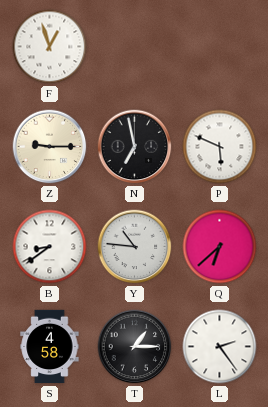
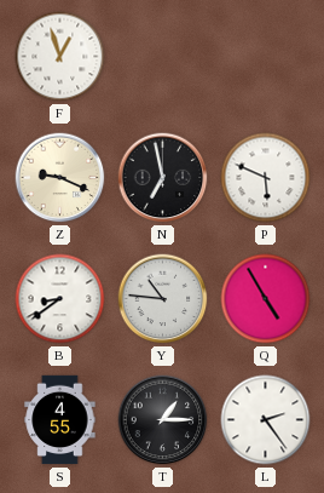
Z: 9:15 -> 9:19
Q: 6:38 -> 4:55
S: 4:58 -> 4:55
